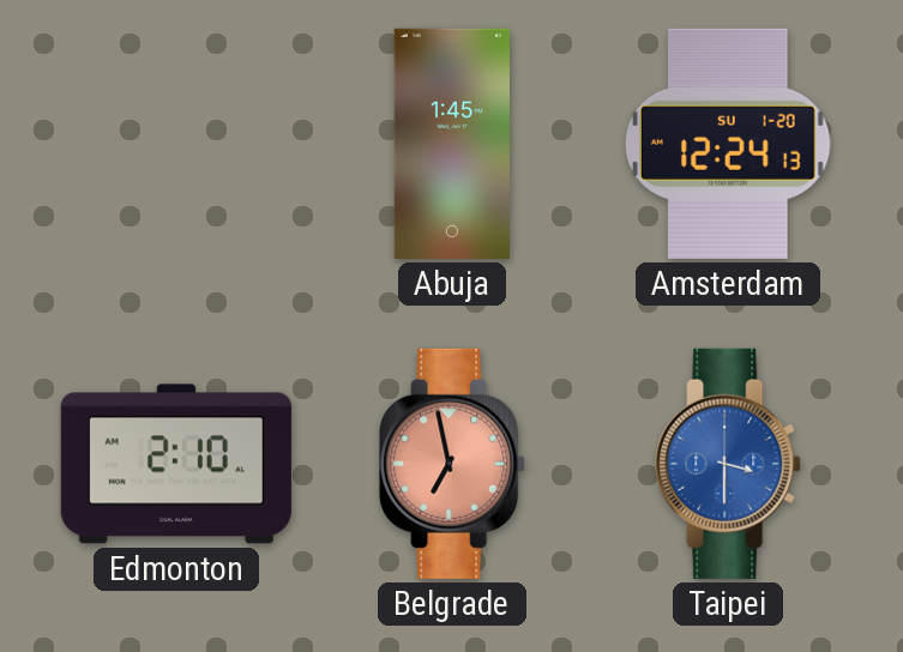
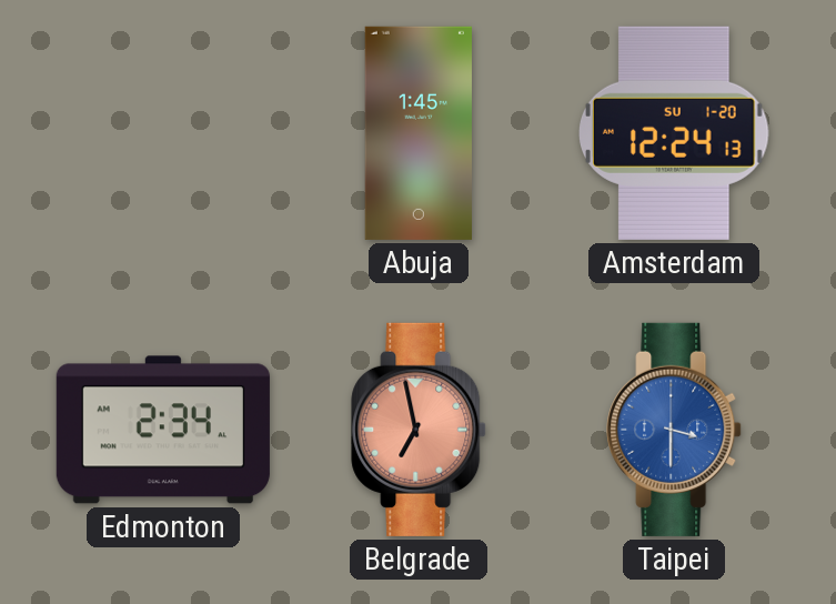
Edmonton: 2:10 -> 2:34
